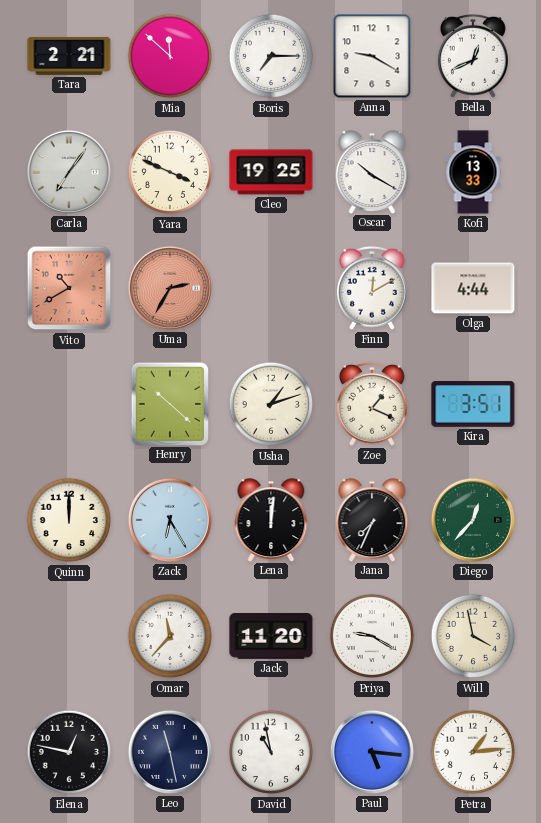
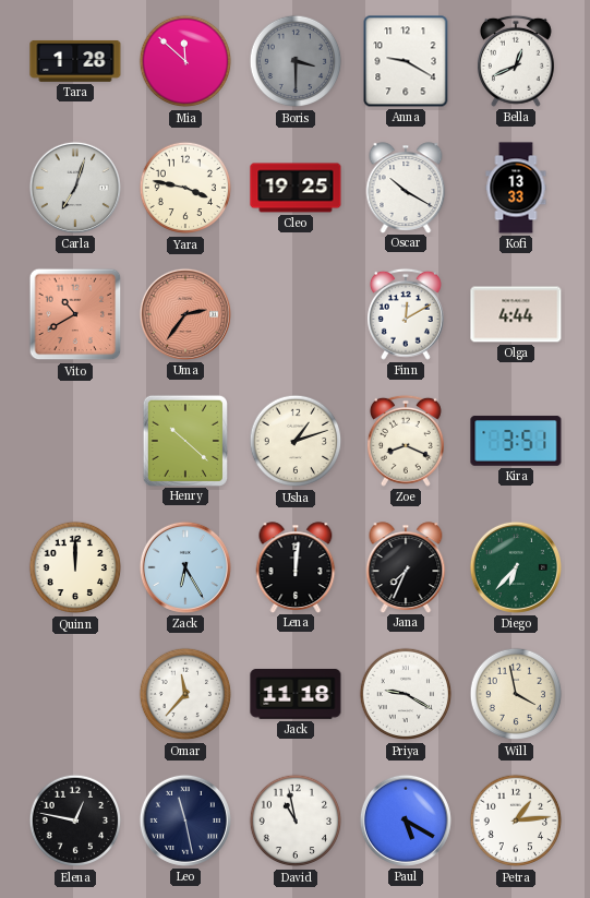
Tara: 2:21 -> 1:28
Boris: 7:15 -> 3:30
Boris dial: white -> grey
Carla: 7:06 -> 7:03
Yara: 3:49 -> 3:47
Uma: 2:35 -> 2:36
Zoe: 1:19 -> 8:19
Diego: 12:37 -> 6:37
Jack: 11:20 -> 11:18
Paul: 5:16 -> 5:20
